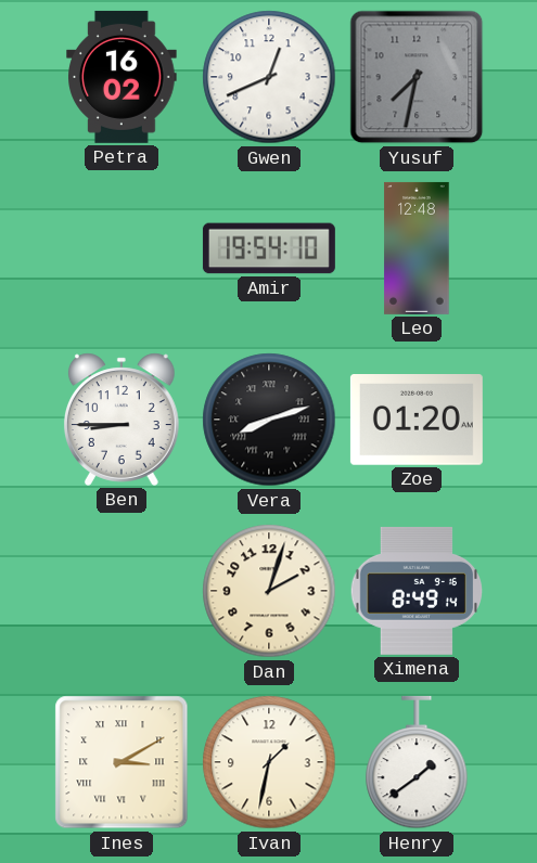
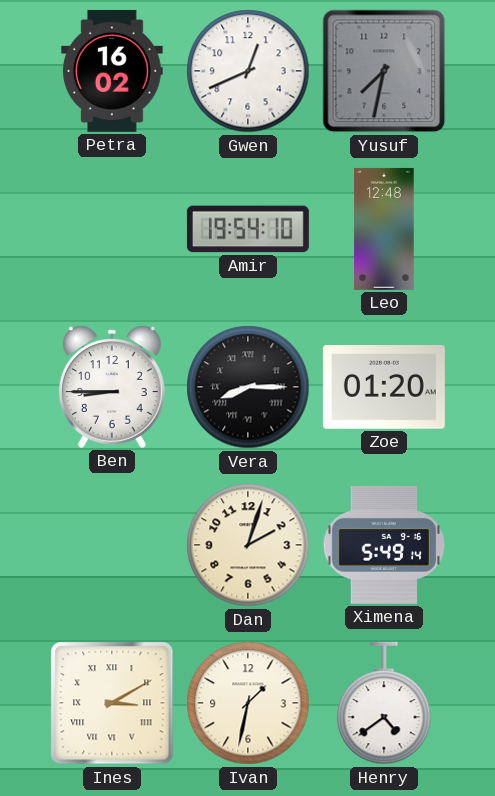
Vera: 8:12 -> 8:15
Ximena: 8:49 -> 5:49
Henry: 1:39 -> 4:39
